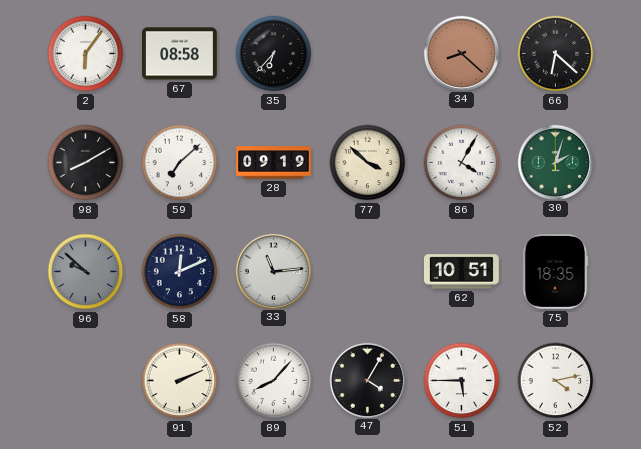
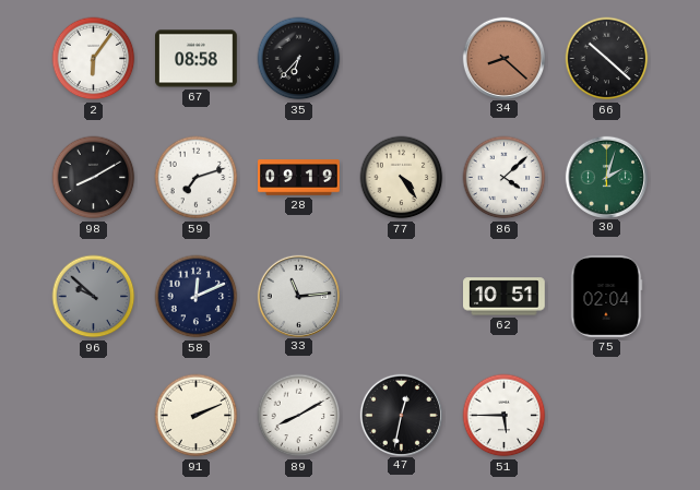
66: 6:22 -> 10:22
59: 7:08 -> 7:12
77: 3:52 -> 4:24
86: 4:05 -> 4:08
75: 18:35 -> 02:04
89: 8:07 -> 8:10
47: 4:05 -> 12:32
52: 4:13 -> none
